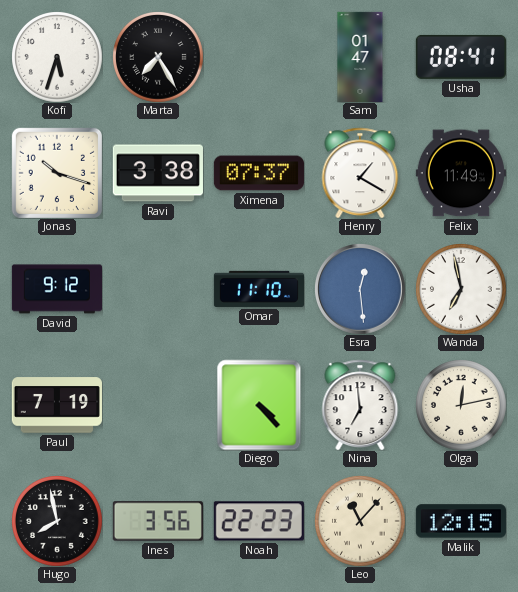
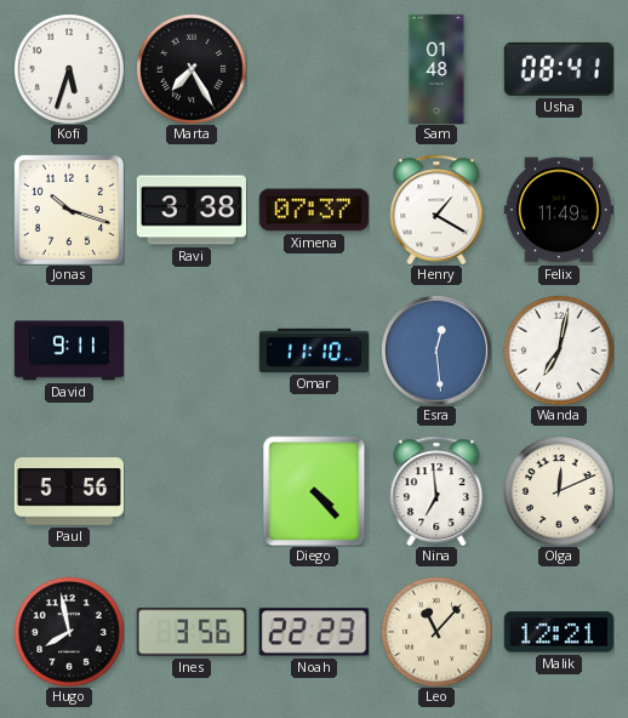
Sam: 01:47 -> 01:48
David: 9:12 -> 9:11
Wanda: 6:58 -> 7:02
Paul: 7:19 -> 5:56
Olga: 12:13 -> 12:11
Malik: 12:15 -> 12:21
